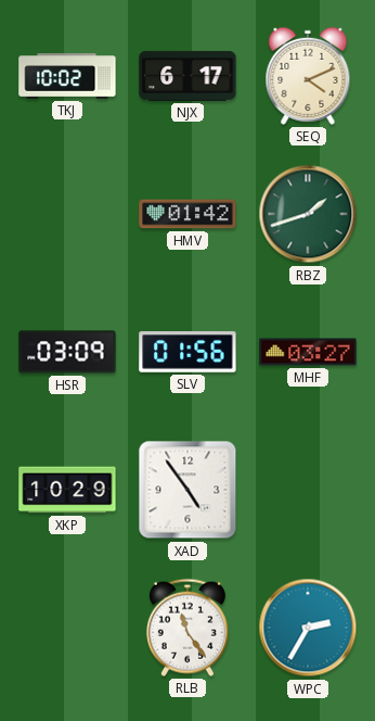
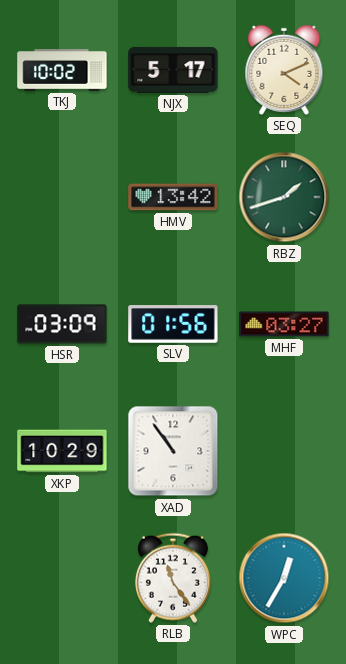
NJX: 6:17 -> 5:17
HMV: 01:42 -> 13:42
XAD: 4:54 -> 10:54
WPC: 2:35 -> 12:35
